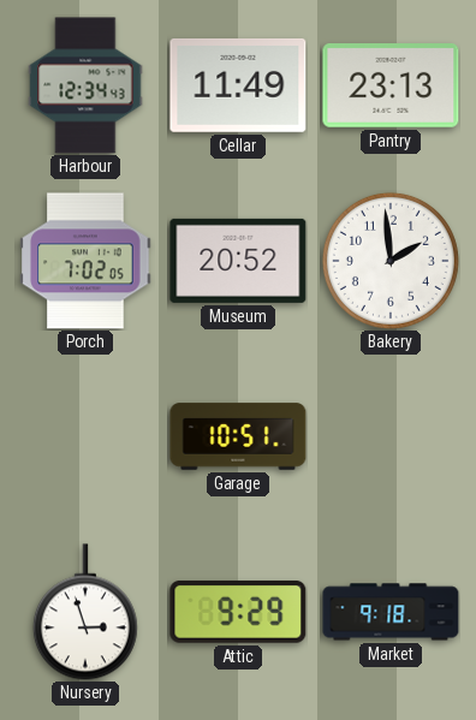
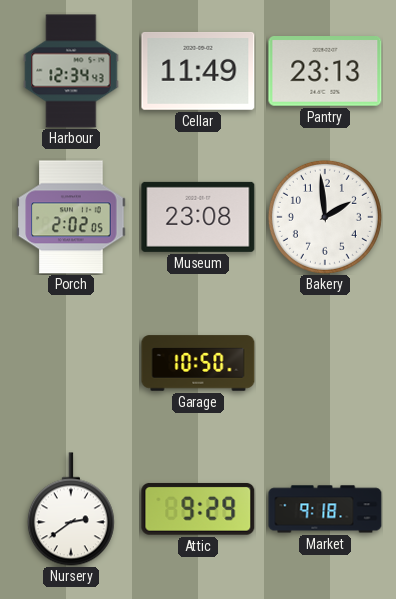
Porch: 7:02 -> 2:02
Museum: 20:52 -> 23:08
Garage: 10:51 -> 10:50
Nursery: 2:57 -> 2:39
